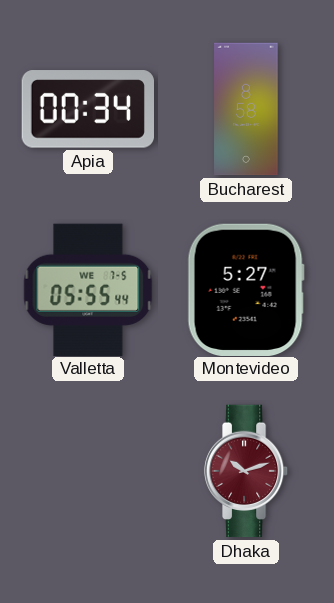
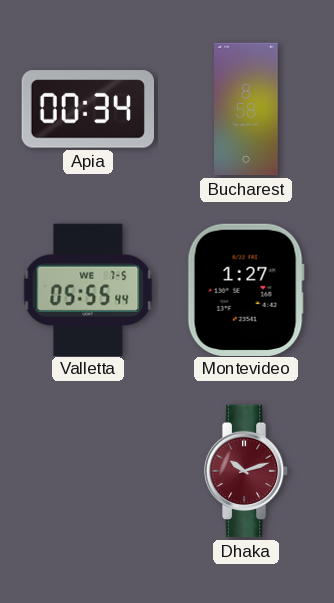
Montevideo: 5:27 -> 1:27
